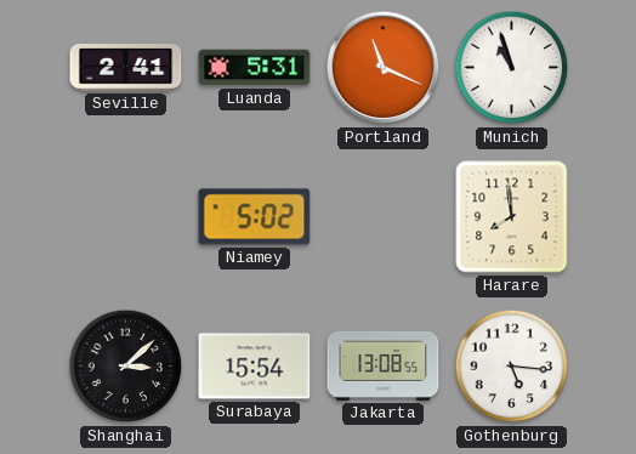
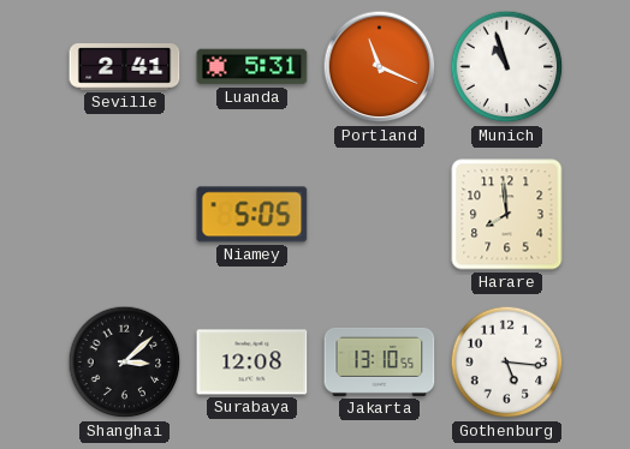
Niamey: 5:02 -> 5:05
Surabaya: 15:54 -> 12:08
Jakarta: 13:08 -> 13:10
